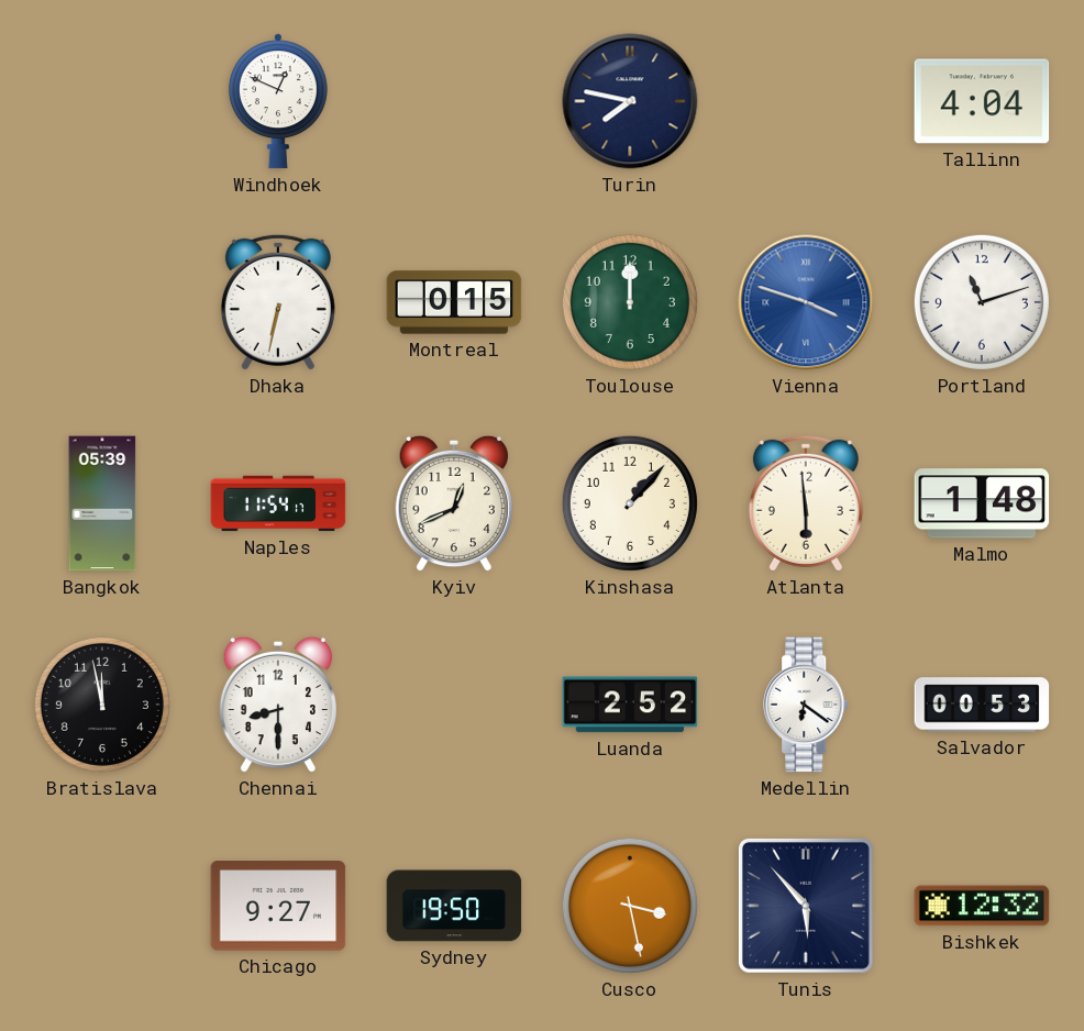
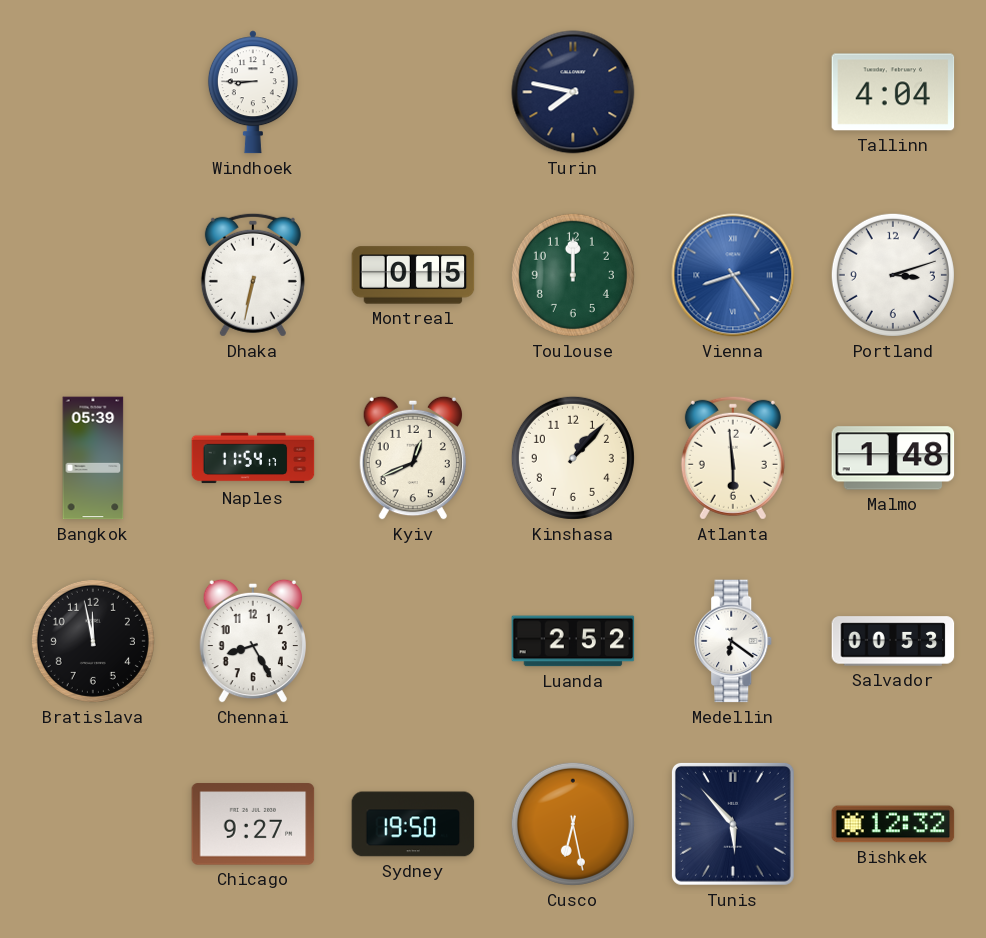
Windhoek: 12:49 -> 8:45
Vienna: 3:48 -> 8:24
Portland: 11:12 -> 3:12
Chennai: 8:30 -> 8:25
Cusco: 3:28 -> 6:28
